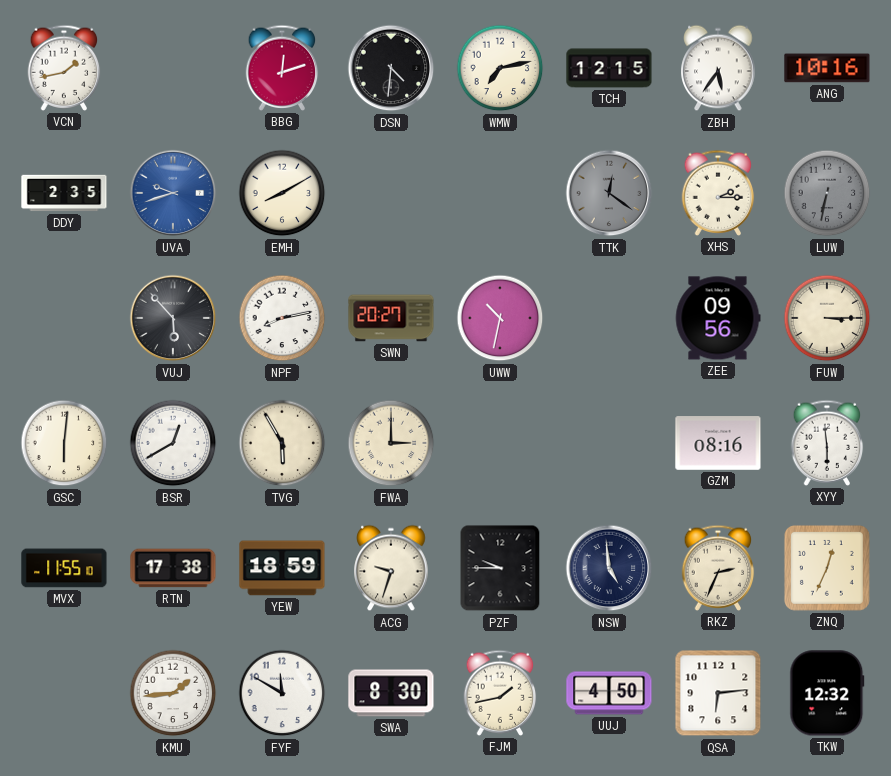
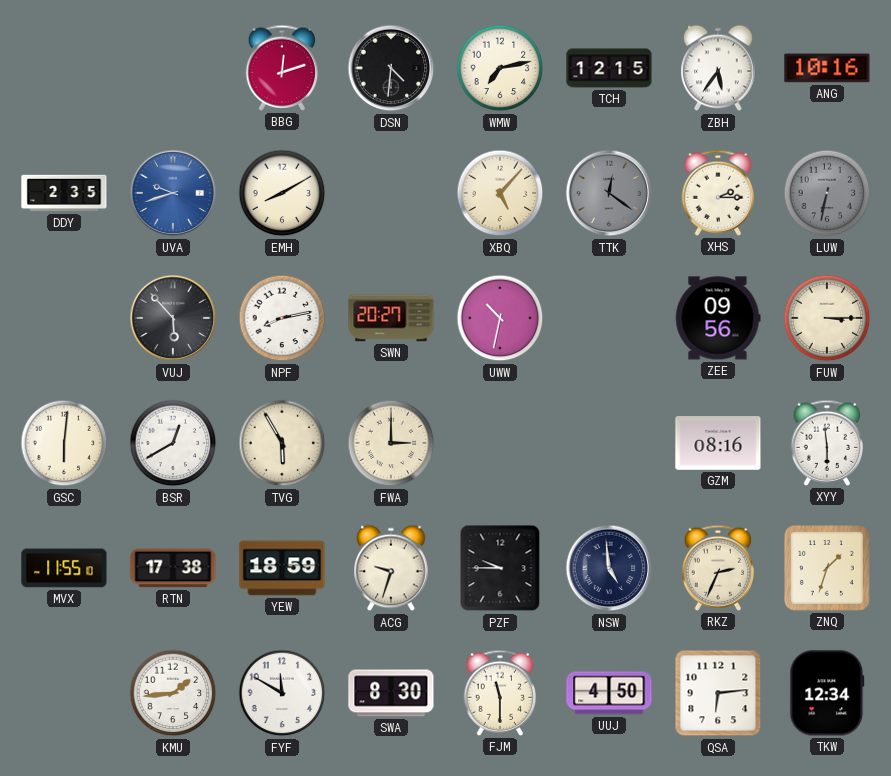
VCN: 1:43 -> none
XBQ: none -> 5:07
ZNQ: 12:34 -> 1:33
FJM: 1:43 -> 11:30
TKW: 12:32 -> 12:34
